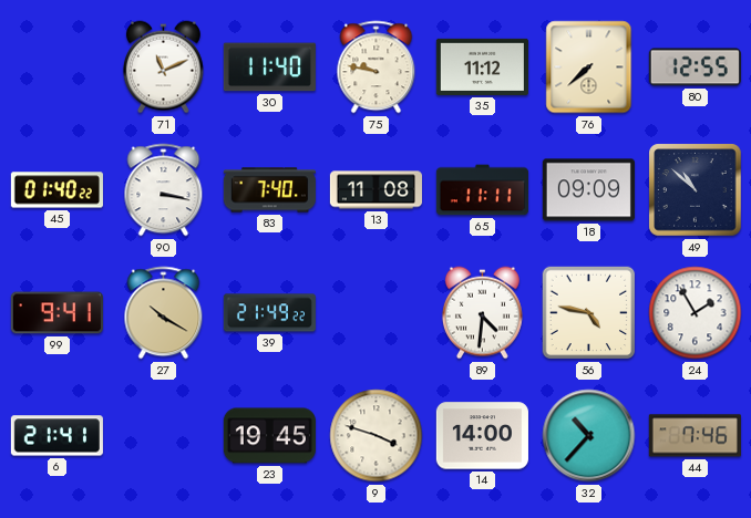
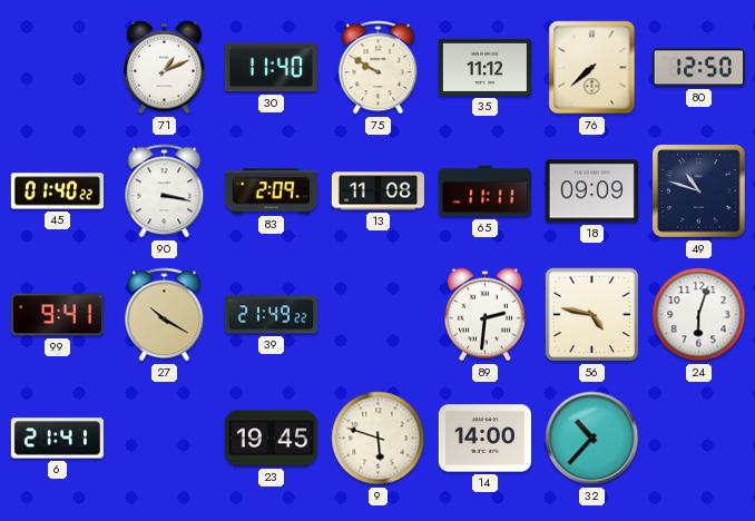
71: 11:11 -> 1:11
75: 9:47 -> 9:50
80: 12:55 -> 12:50
83: 7:40 -> 2:09
49: 10:52 -> 10:48
89: 4:31 -> 2:31
24: 1:55 -> 6:03
9: 3:48 -> 5:48
44: 7:46 -> none
